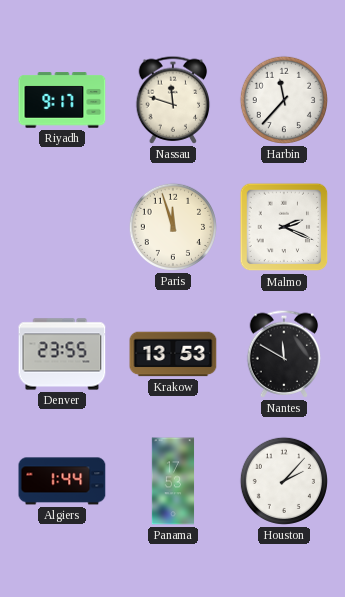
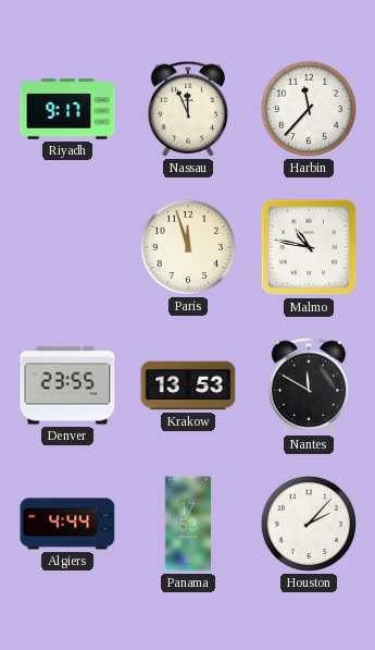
Nassau: 11:48 -> 11:56
Malmo: 2:19 -> 10:47
Algiers: 1:44 -> 4:44
